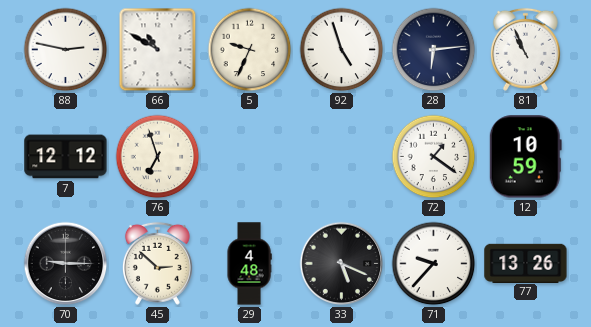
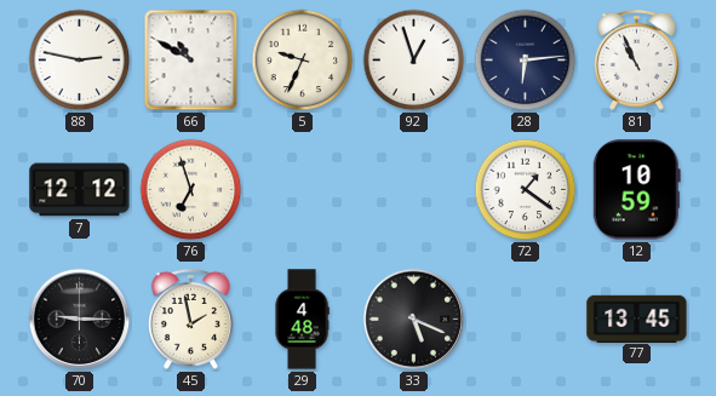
92: 4:57 -> 12:57
45: 2:52 -> 1:58
71: 9:37 -> none
77: 13:26 -> 13:45
